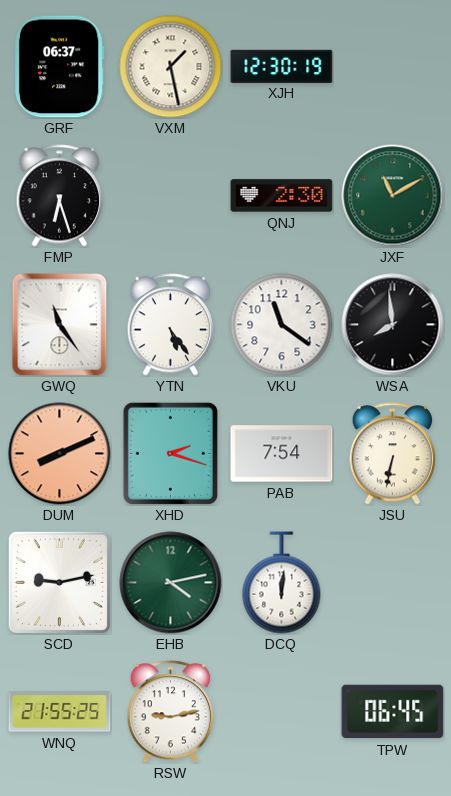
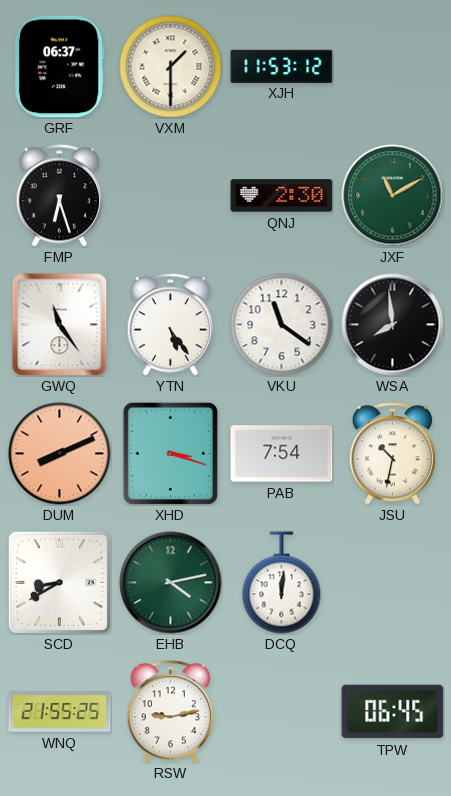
VXM: 1:28 -> 1:30
XJH: 12:30 -> 11:53
XHD: 2:18 -> 3:18
JSU: 6:32 -> 10:32
SCD: 9:13 -> 8:40
